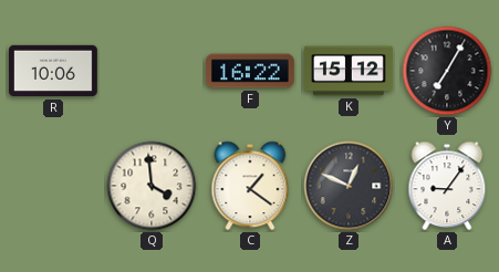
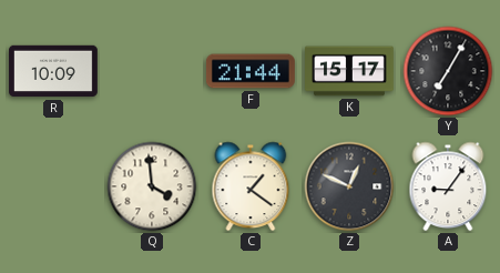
R: 10:06 -> 10:09
F: 16:22 -> 21:44
K: 15:12 -> 15:17
